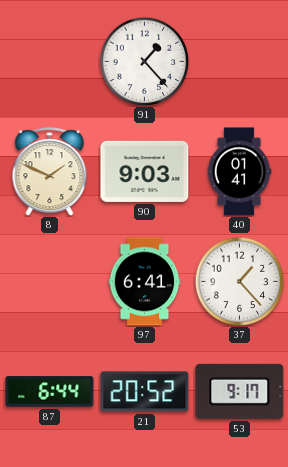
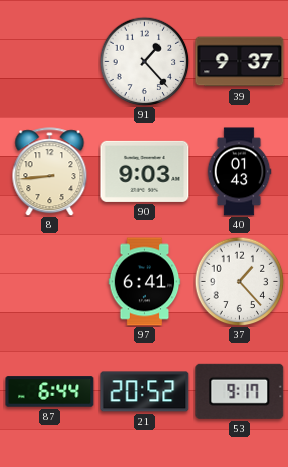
39: none -> 9:37
8: 1:49 -> 8:44
40: 01:41 -> 01:43
